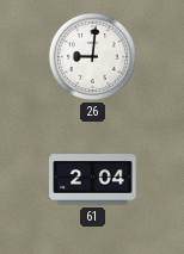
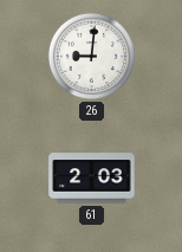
61: 2:04 -> 2:03
